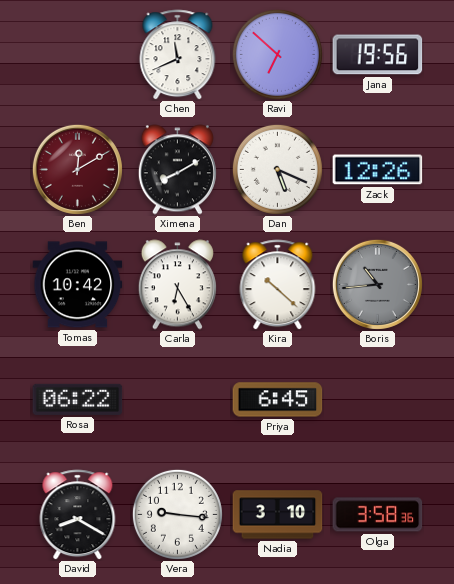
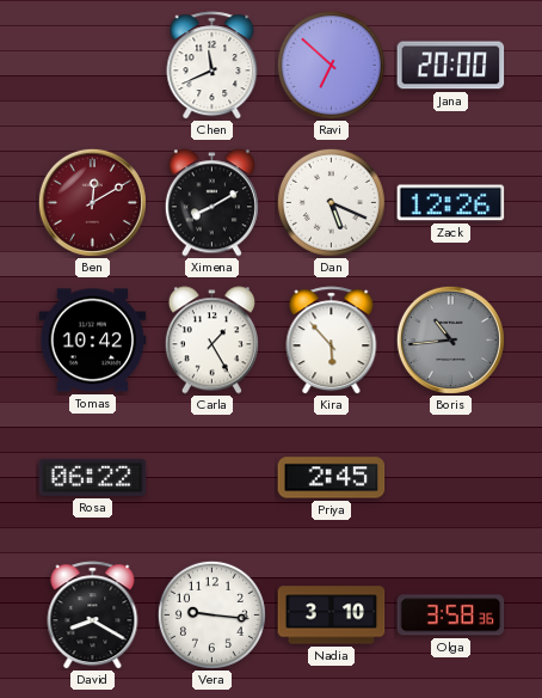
Jana: 19:56 -> 20:00
Carla: 6:25 -> 1:25
Kira: 10:22 -> 5:53
Priya: 6:45 -> 2:45
